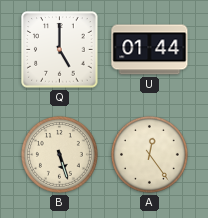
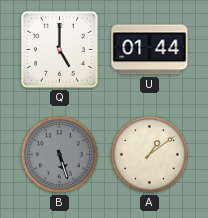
B dial: cream -> grey
A: 12:24 -> 1:09
